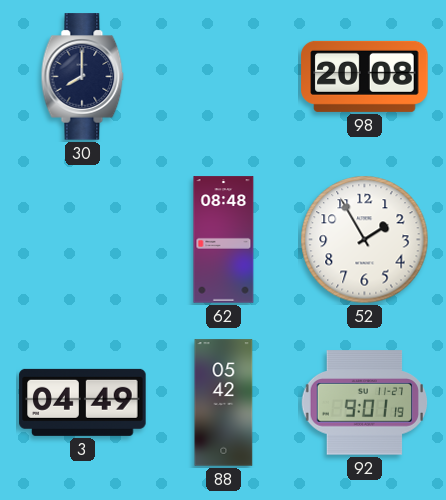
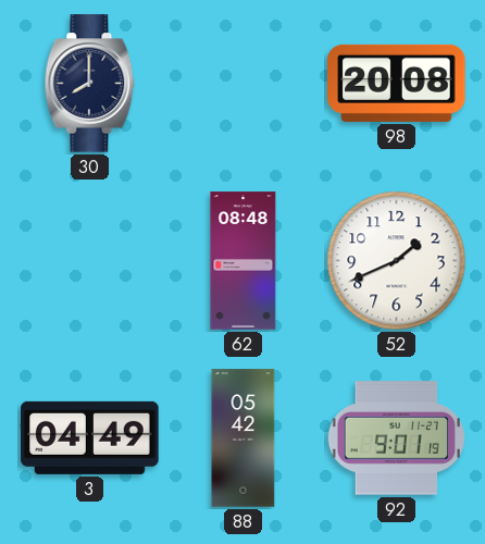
52: 1:55 -> 1:41
